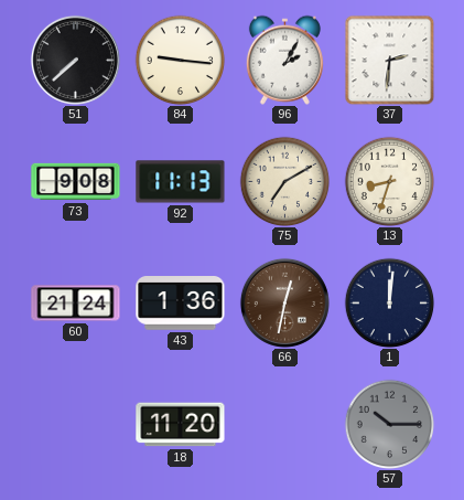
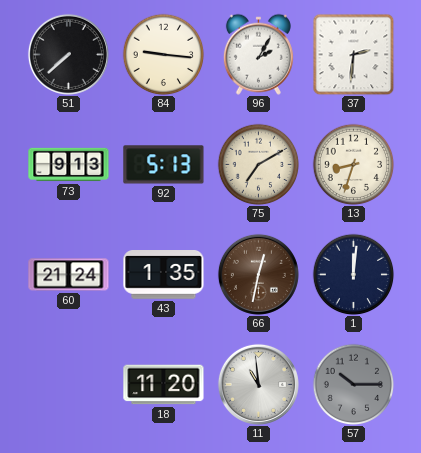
73: 9:08 -> 9:13
92: 11:13 -> 5:13
43: 1:36 -> 1:35
11: none -> 10:59
